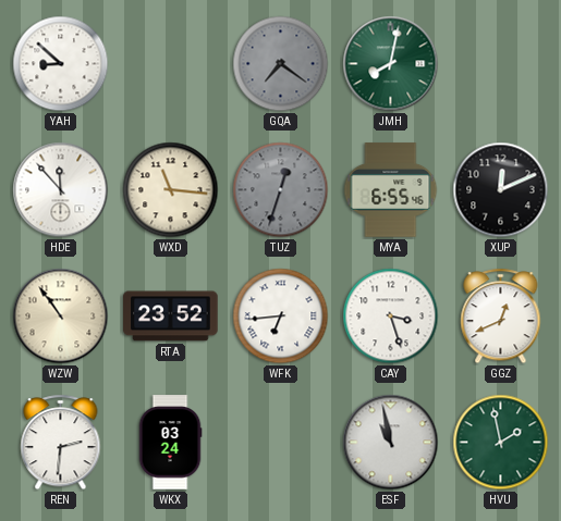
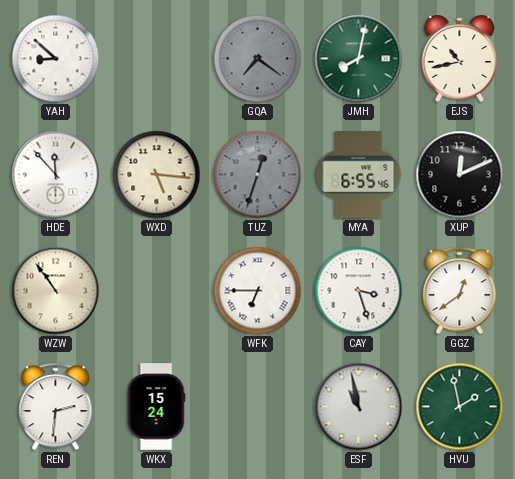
EJS: none -> 10:43
WXD: 11:16 -> 5:16
RTA: 23:52 -> none
WFK: 6:44 -> 6:45
GGZ: 12:41 -> 12:39
WKX: 03:24 -> 15:24
